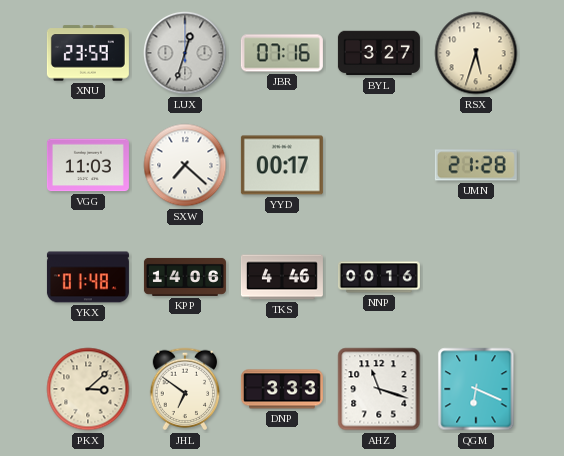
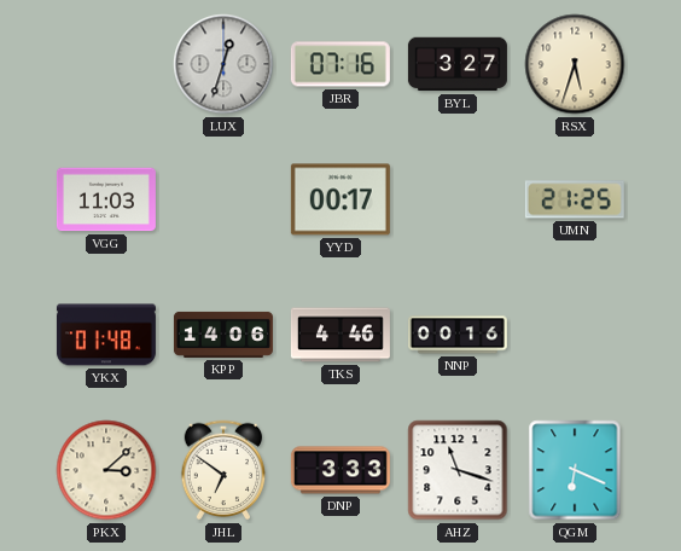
XNU: 23:59 -> none
SXW: 7:22 -> none
UMN: 21:28 -> 21:25
